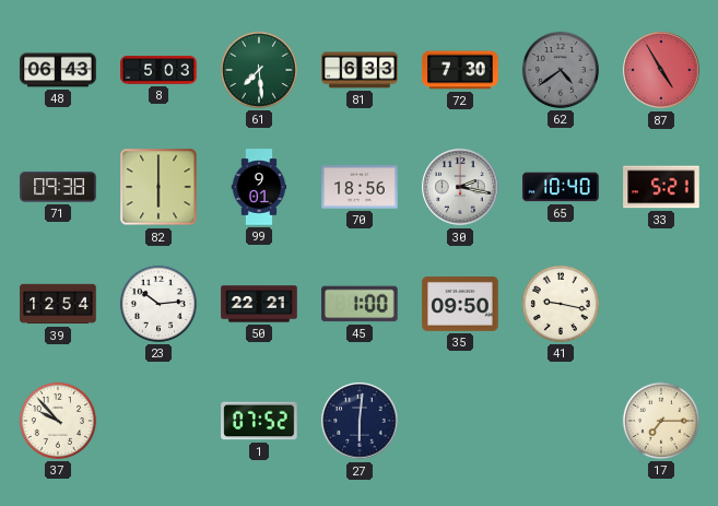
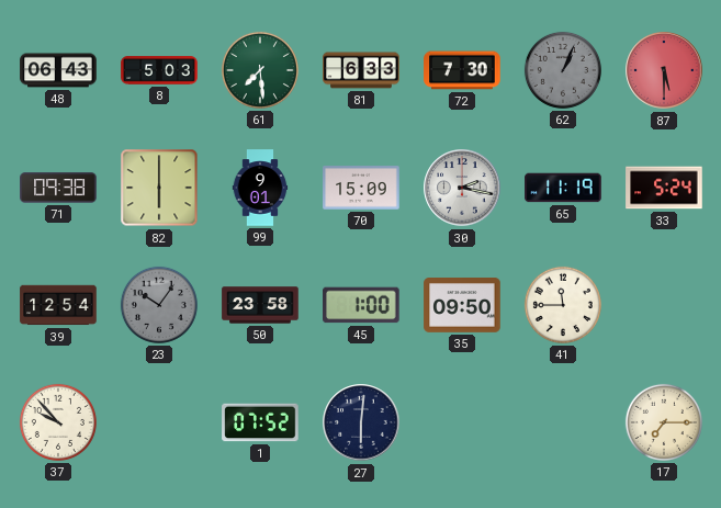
62: 4:39 -> 1:04
87: 4:55 -> 5:30
70: 18:56 -> 15:09
65: 10:40 -> 11:19
33: 5:21 -> 5:24
23: 10:14 -> 10:06
23 dial: white -> grey
50: 22:21 -> 23:58
41: 9:17 -> 11:45
